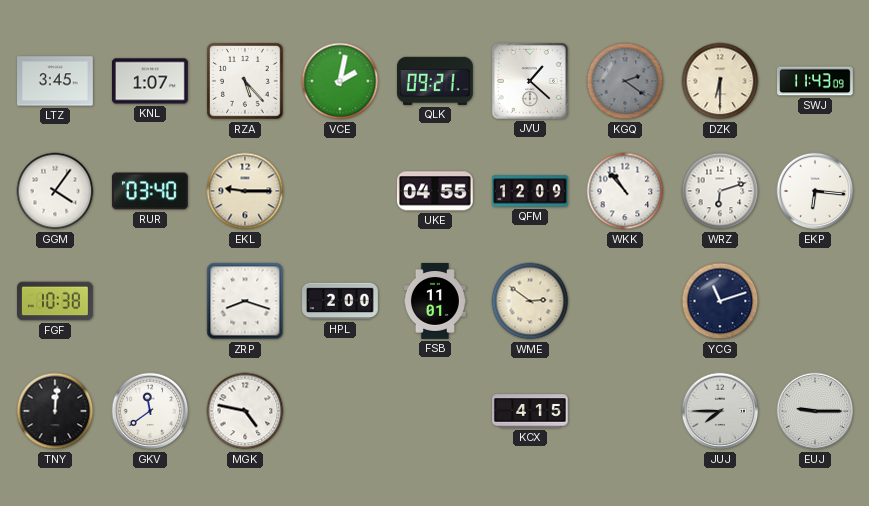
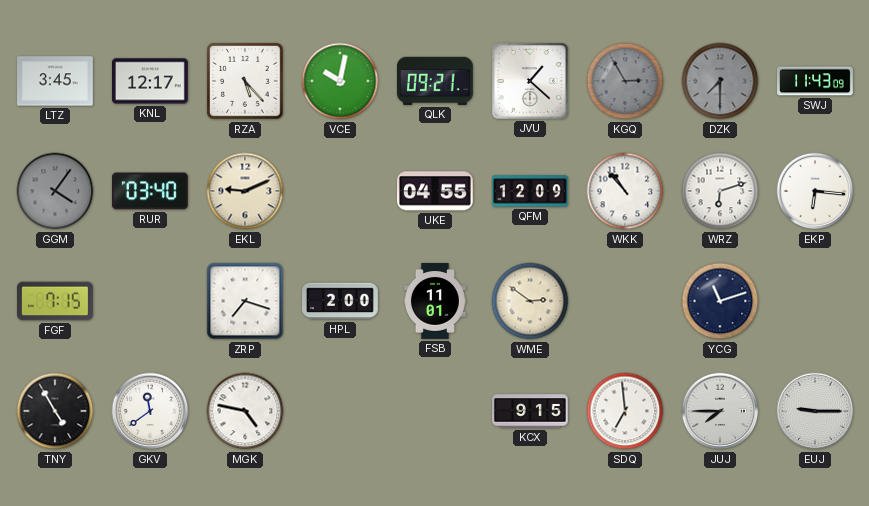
KNL: 1:07 -> 12:17
VCE: 2:02 -> 10:02
KGQ: 2:21 -> 2:55
DZK: 6:30 -> 7:30
DZK dial: cream -> grey
GGM dial: white -> grey
EKL: 9:15 -> 9:11
FGF: 10:38 -> 7:15
ZRP: 8:18 -> 7:18
TNY: 12:01 -> 4:55
KCX: 4:15 -> 9:15
SDQ: none -> 6:59
